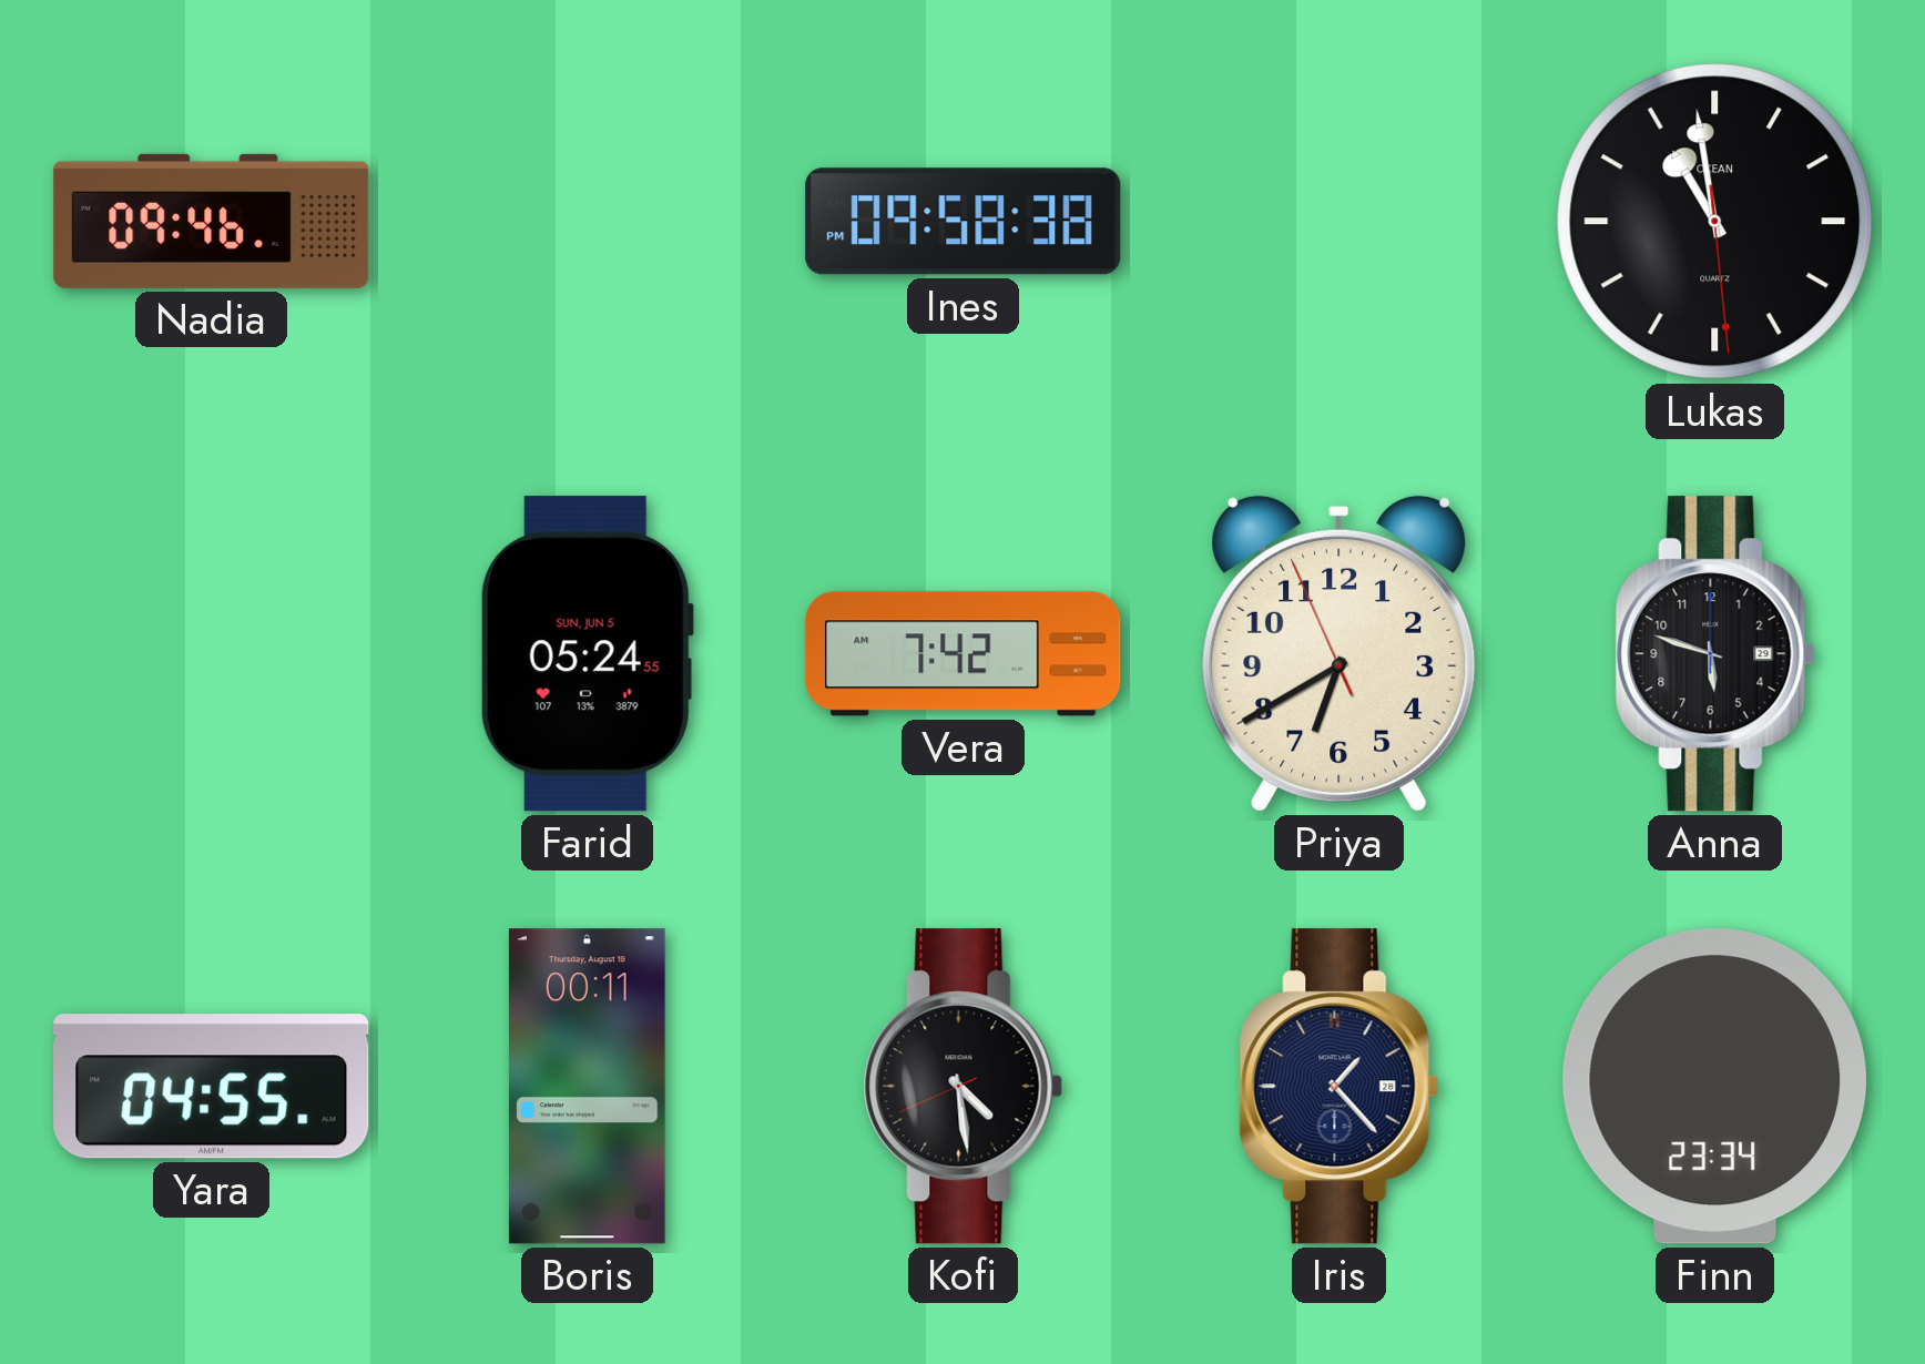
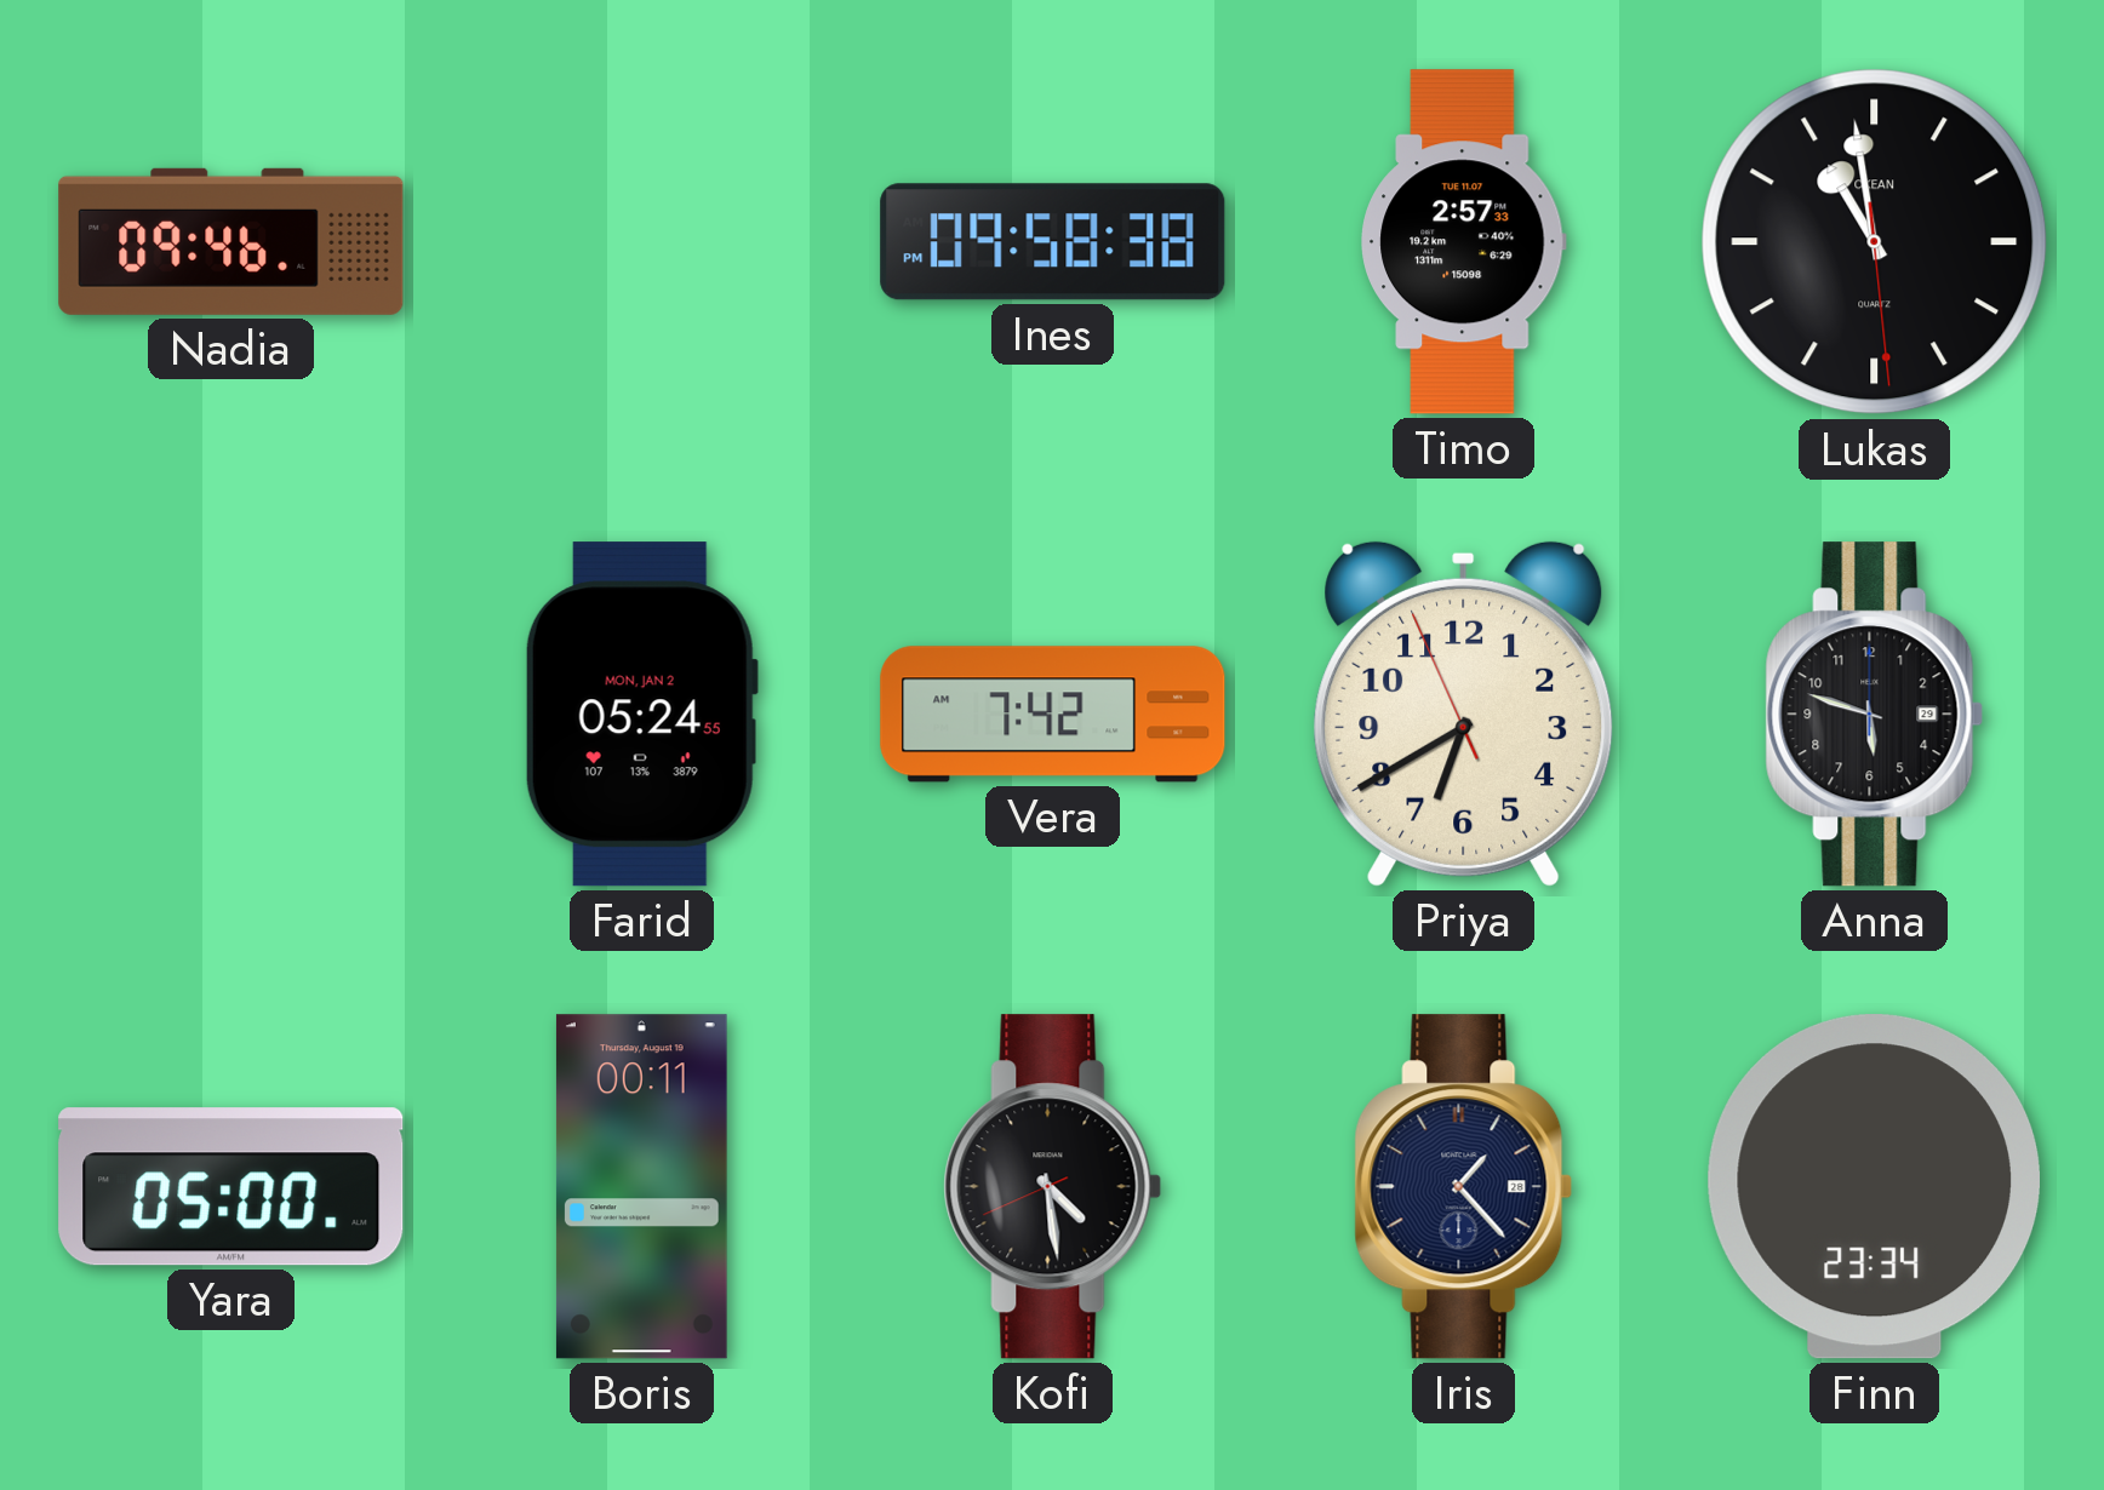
Timo: none -> 2:57
Farid date: SUN, JUN 5 -> MON, JAN 2
Yara: 04:55 -> 05:00
